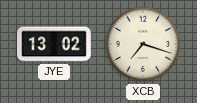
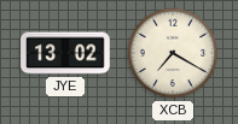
XCB: 7:18 -> 7:20
